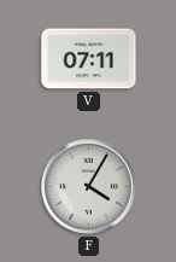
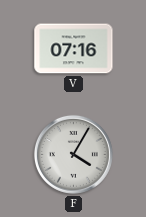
V: 07:11 -> 07:16
